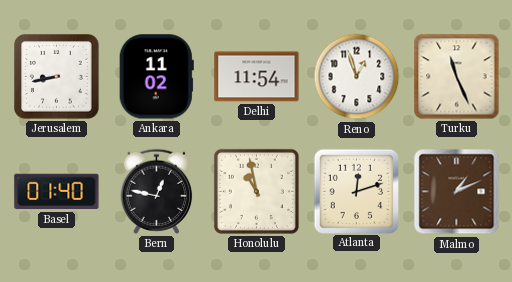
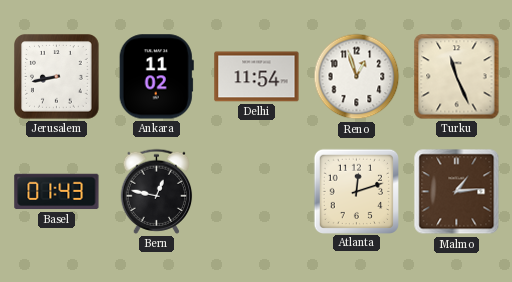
Basel: 01:40 -> 01:43
Honolulu: 10:58 -> none
Malmo: 1:11 -> 1:14
